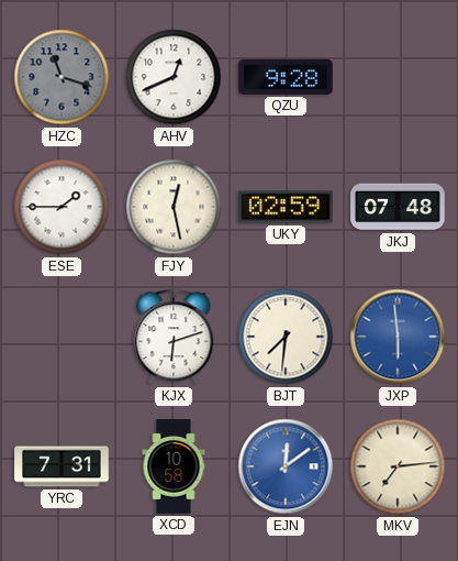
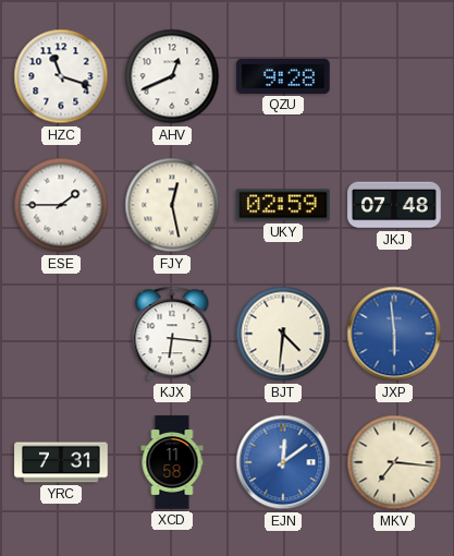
HZC dial: grey -> white
KJX: 6:12 -> 6:16
BJT: 7:31 -> 4:31
XCD: 10:58 -> 11:58
MKV: 7:14 -> 7:16
